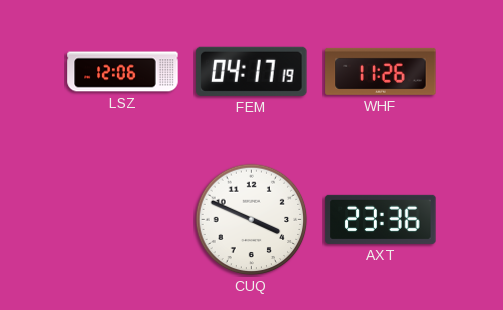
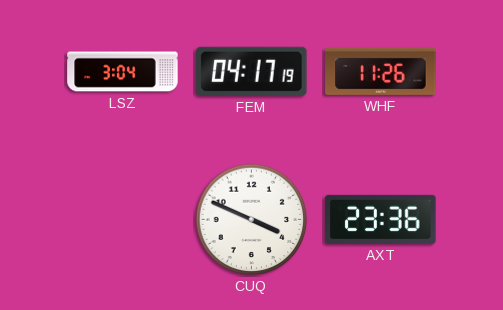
LSZ: 12:06 -> 3:04
